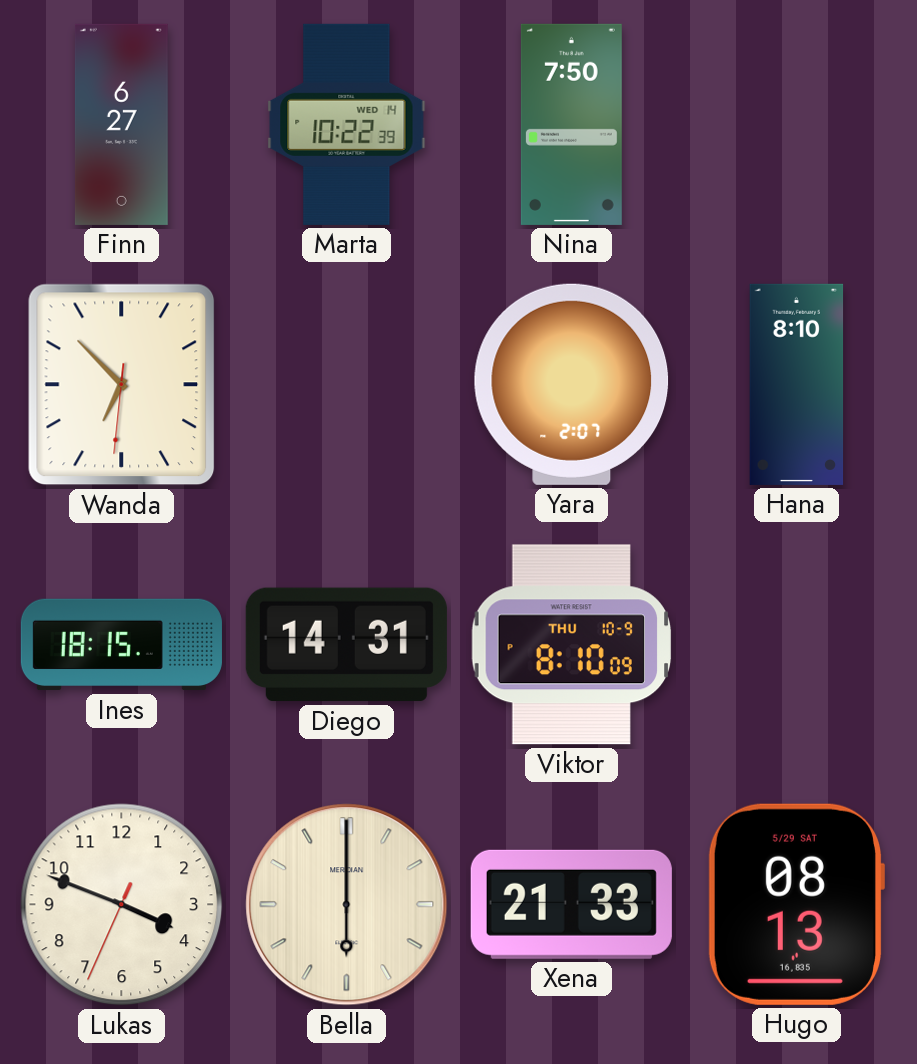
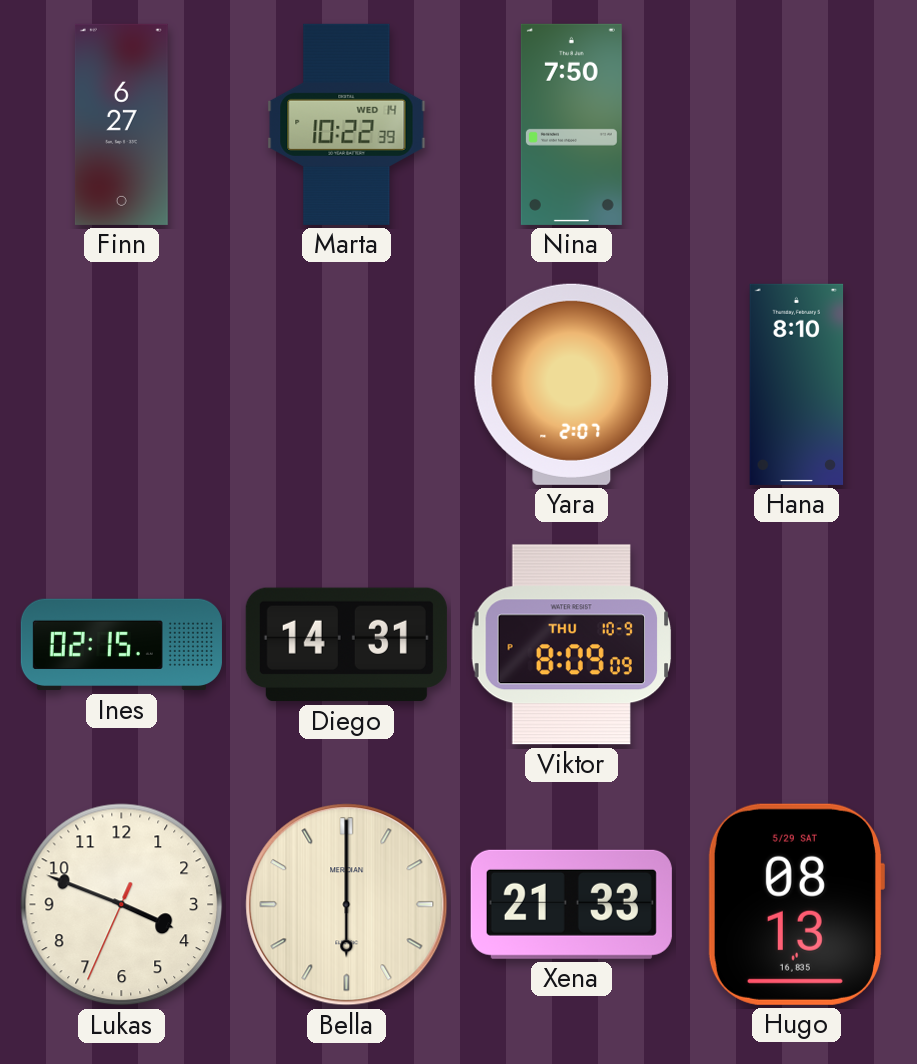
Wanda: 6:52 -> none
Ines: 18:15 -> 02:15
Viktor: 8:10 -> 8:09
